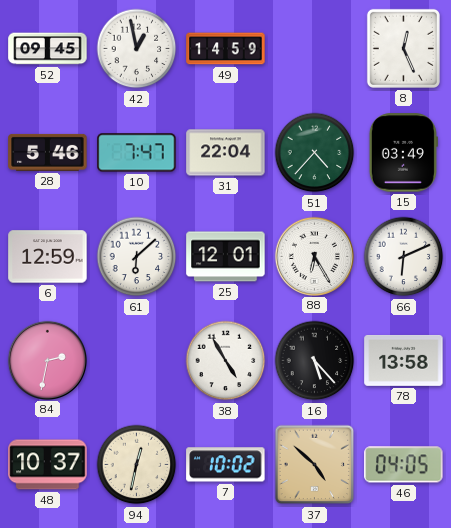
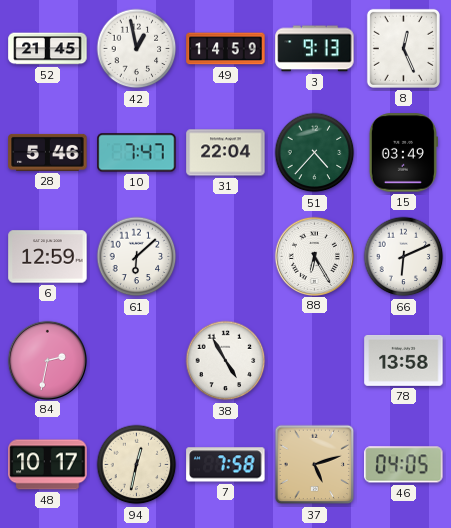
52: 09:45 -> 21:45
3: none -> 9:13
25: 12:01 -> none
16: 5:23 -> none
48: 10:37 -> 10:17
7: 10:02 -> 7:58
37: 4:52 -> 5:12
